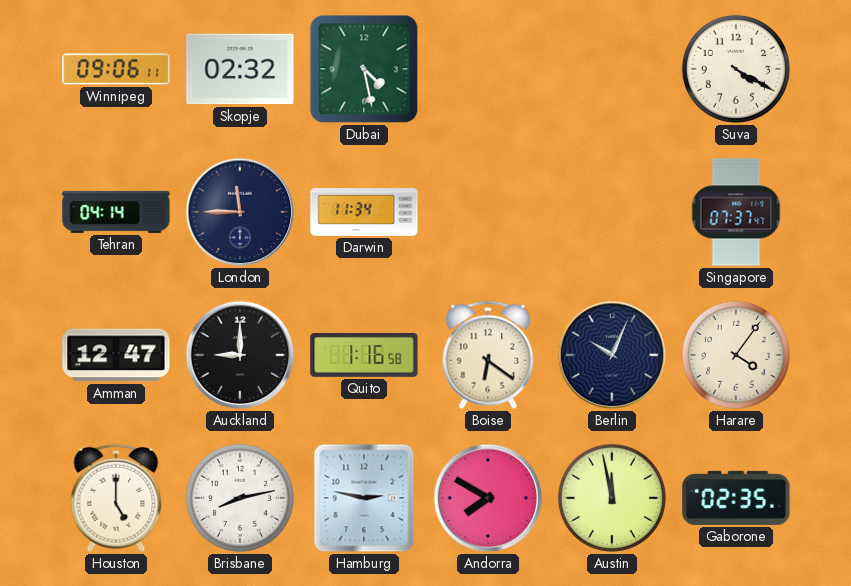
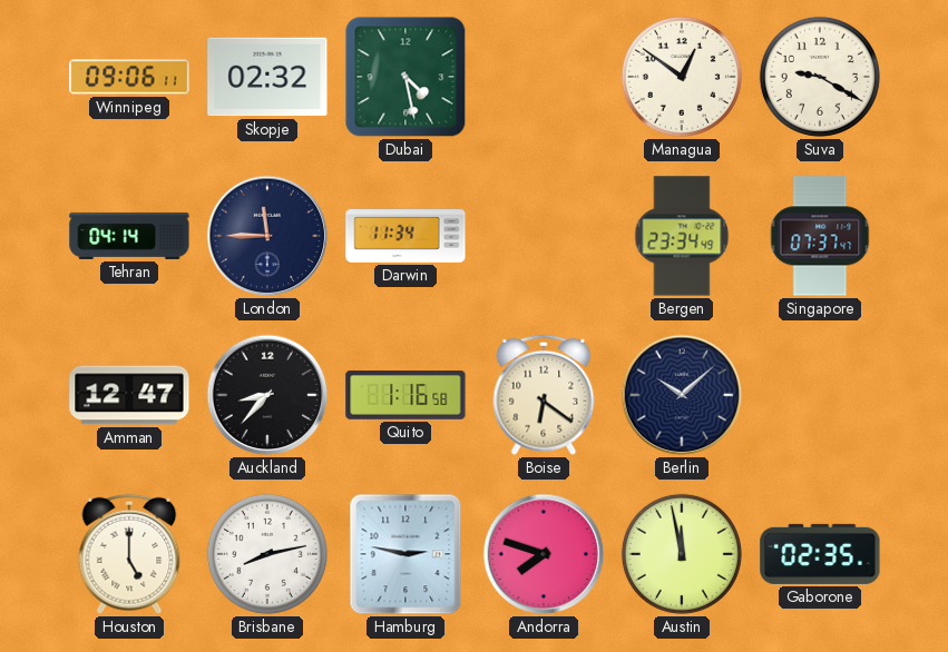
Managua: none -> 12:51
Suva: 4:20 -> 9:20
Bergen: none -> 23:34
Auckland: 9:00 -> 8:37
Berlin: 10:04 -> 10:08
Harare: 4:06 -> none
Andorra: 7:50 -> 7:48
